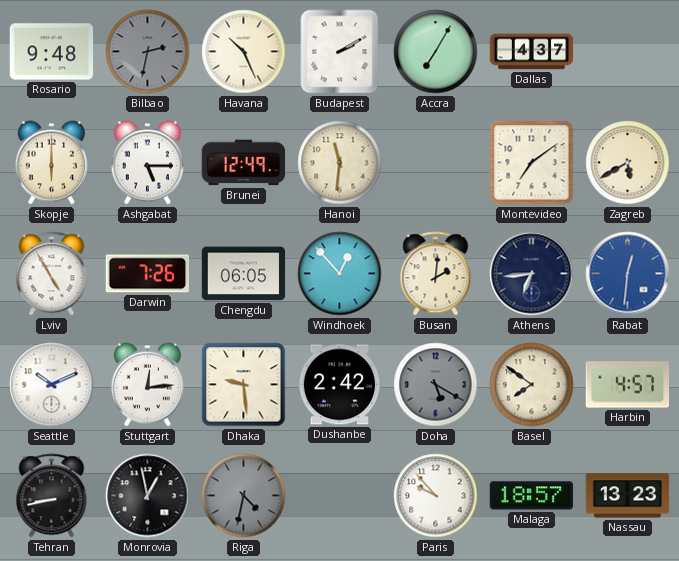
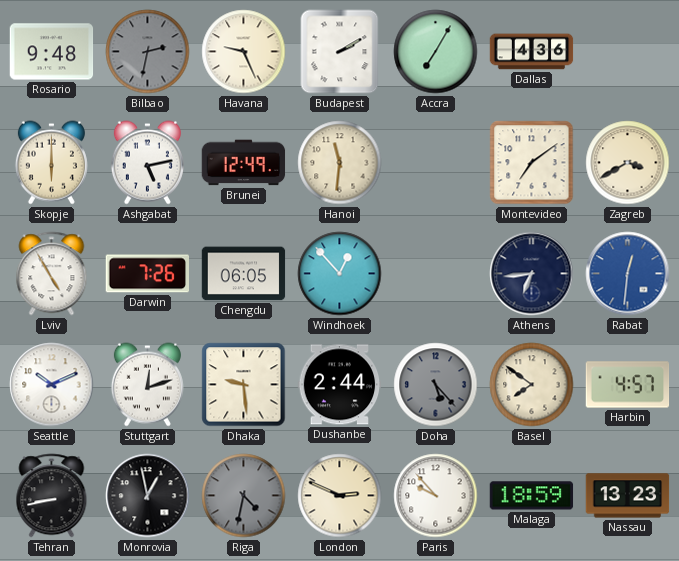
Havana: 10:26 -> 9:26
Dallas: 4:37 -> 4:36
Ashgabat: 5:15 -> 5:13
Zagreb: 5:40 -> 3:40
Busan: 2:01 -> none
Stuttgart: 12:14 -> 12:12
Dushanbe: 2:42 -> 2:44
Doha: 5:20 -> 5:23
London: none -> 2:49
Malaga: 18:57 -> 18:59
